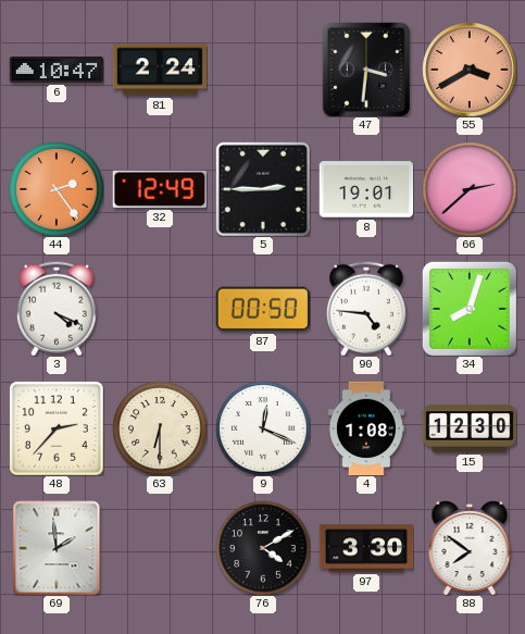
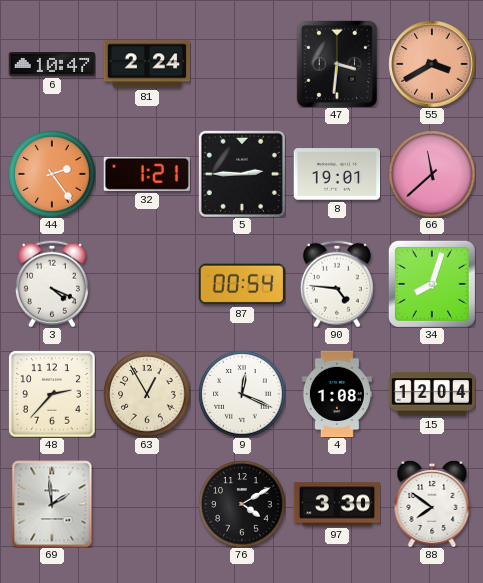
32: 12:49 -> 1:21
66: 2:38 -> 11:38
87: 00:50 -> 00:54
63: 6:30 -> 12:55
15: 12:30 -> 12:04
